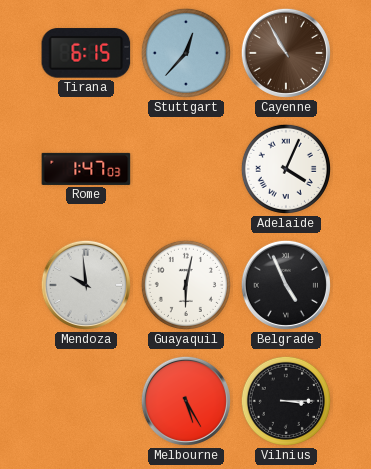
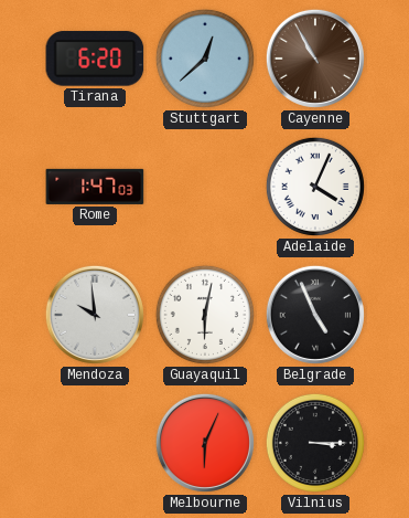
Tirana: 6:15 -> 6:20
Stuttgart: 12:37 -> 12:38
Melbourne: 5:25 -> 6:04
